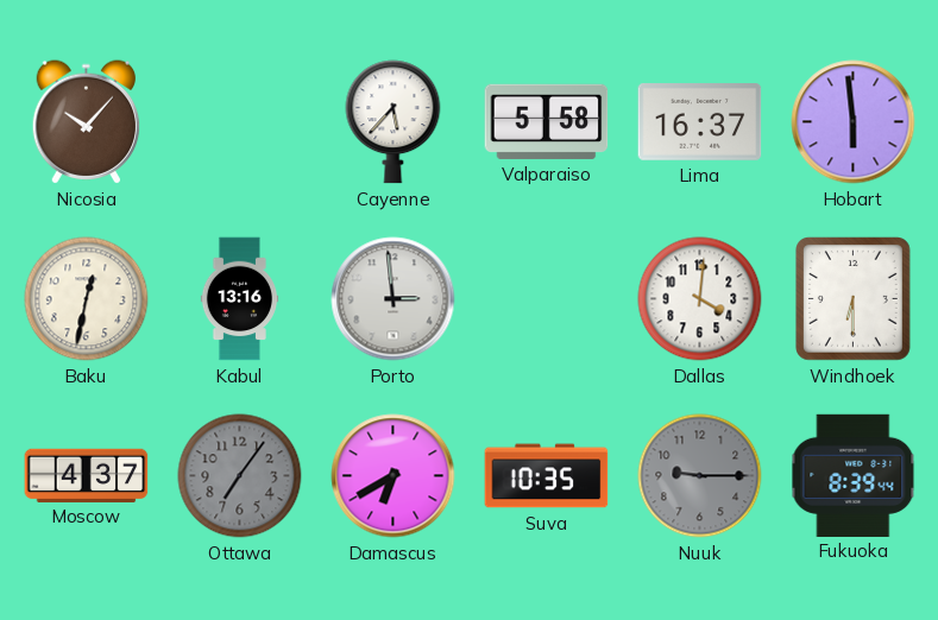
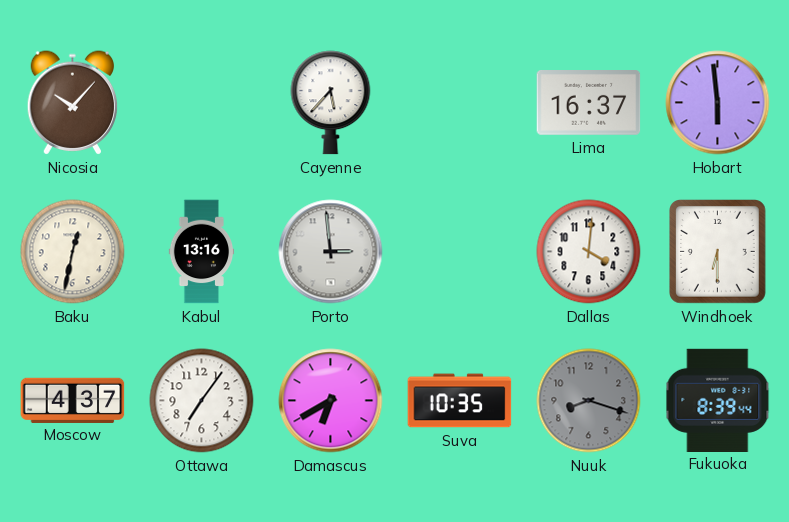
Valparaiso: 5:58 -> none
Ottawa dial: grey -> white
Nuuk: 9:15 -> 8:18
